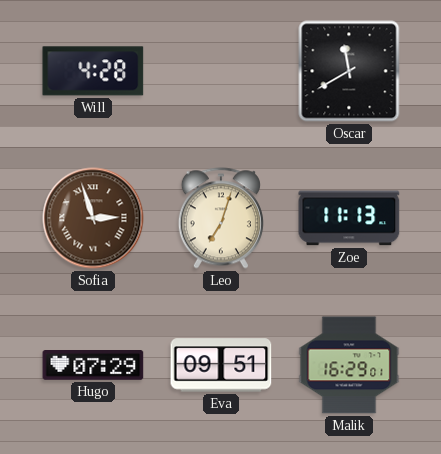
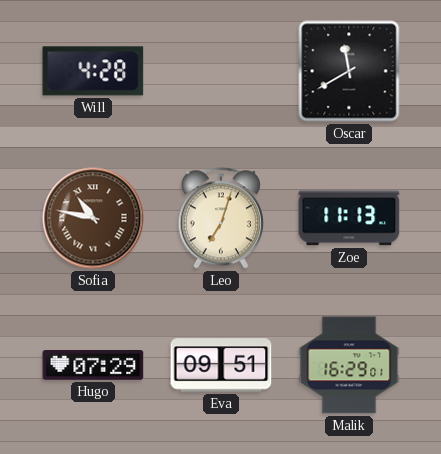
Sofia: 2:57 -> 10:47
